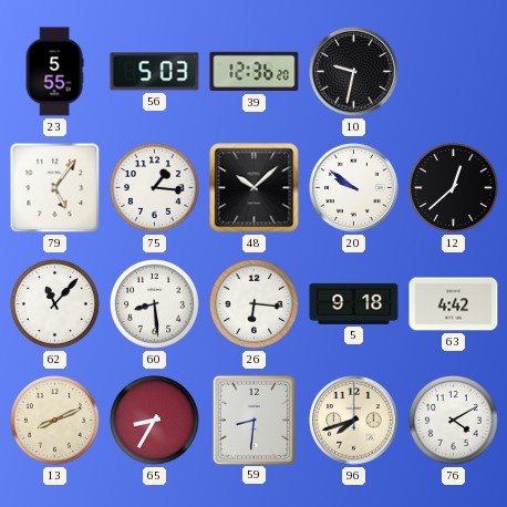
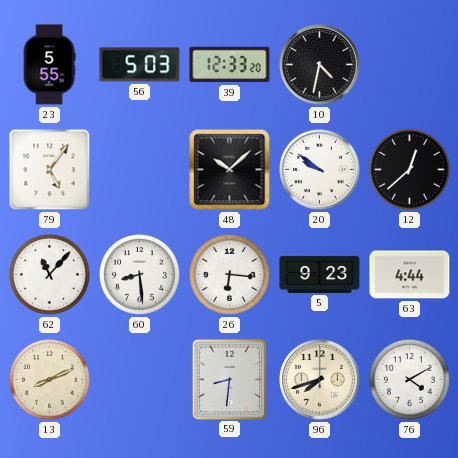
39: 12:36 -> 12:33
10: 9:32 -> 4:32
75: 1:16 -> none
5: 9:18 -> 9:23
63: 4:42 -> 4:44
65: 8:35 -> none
